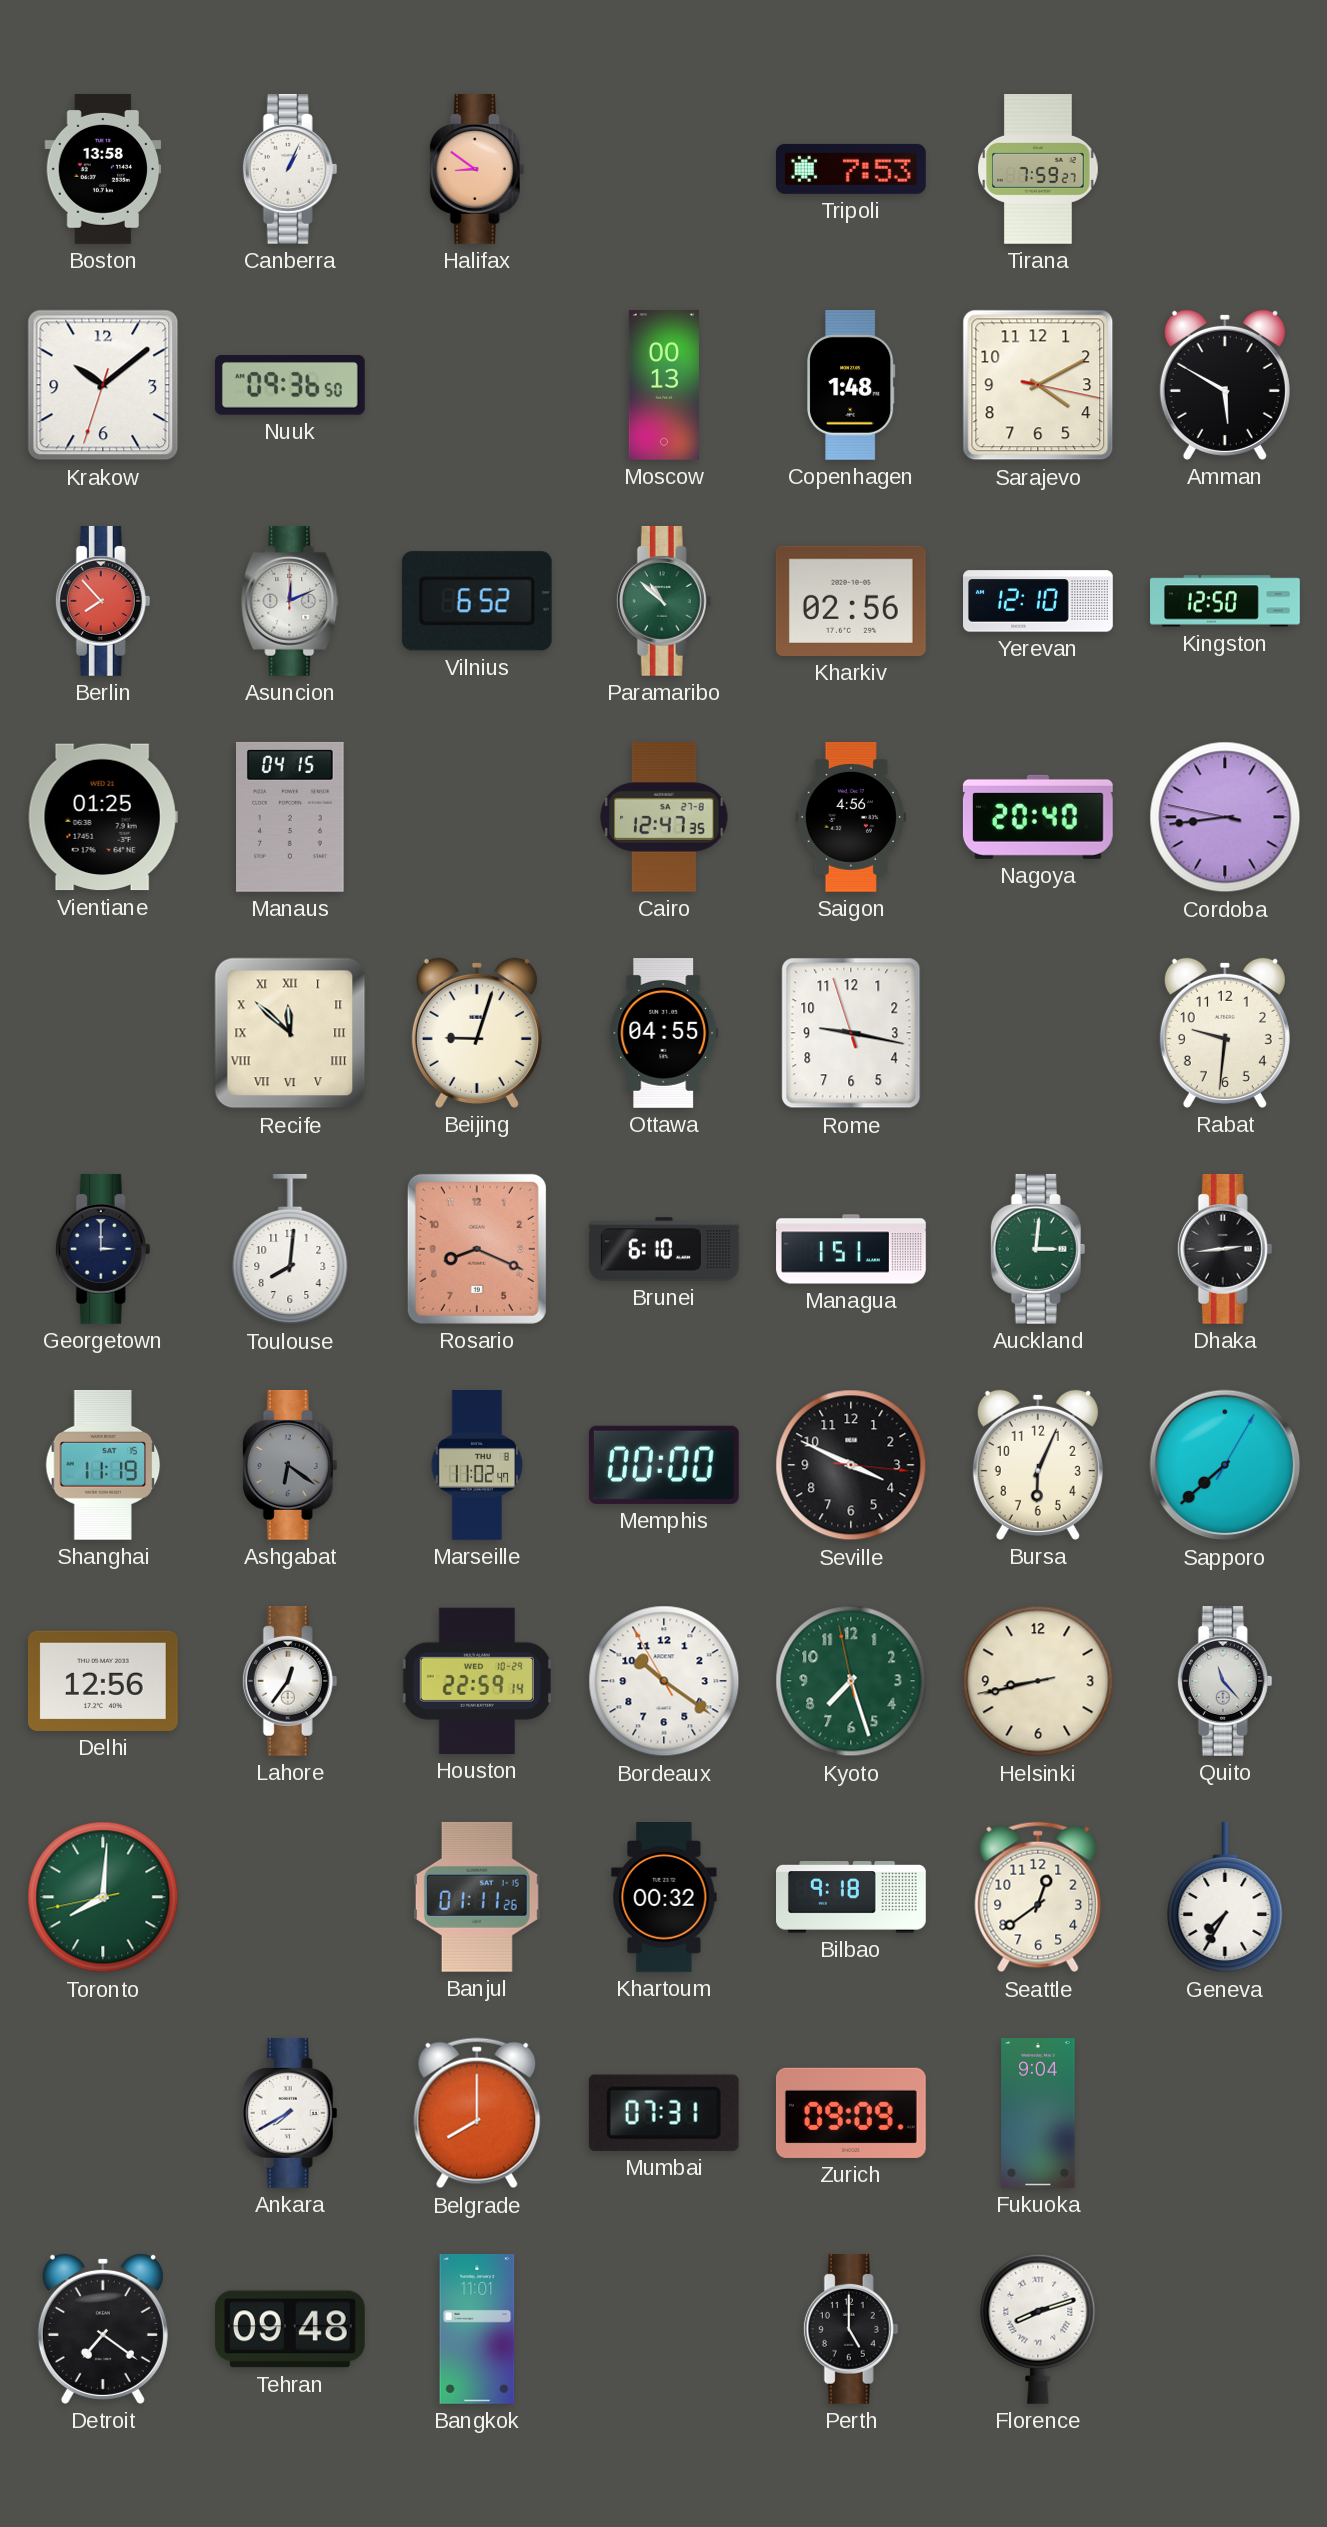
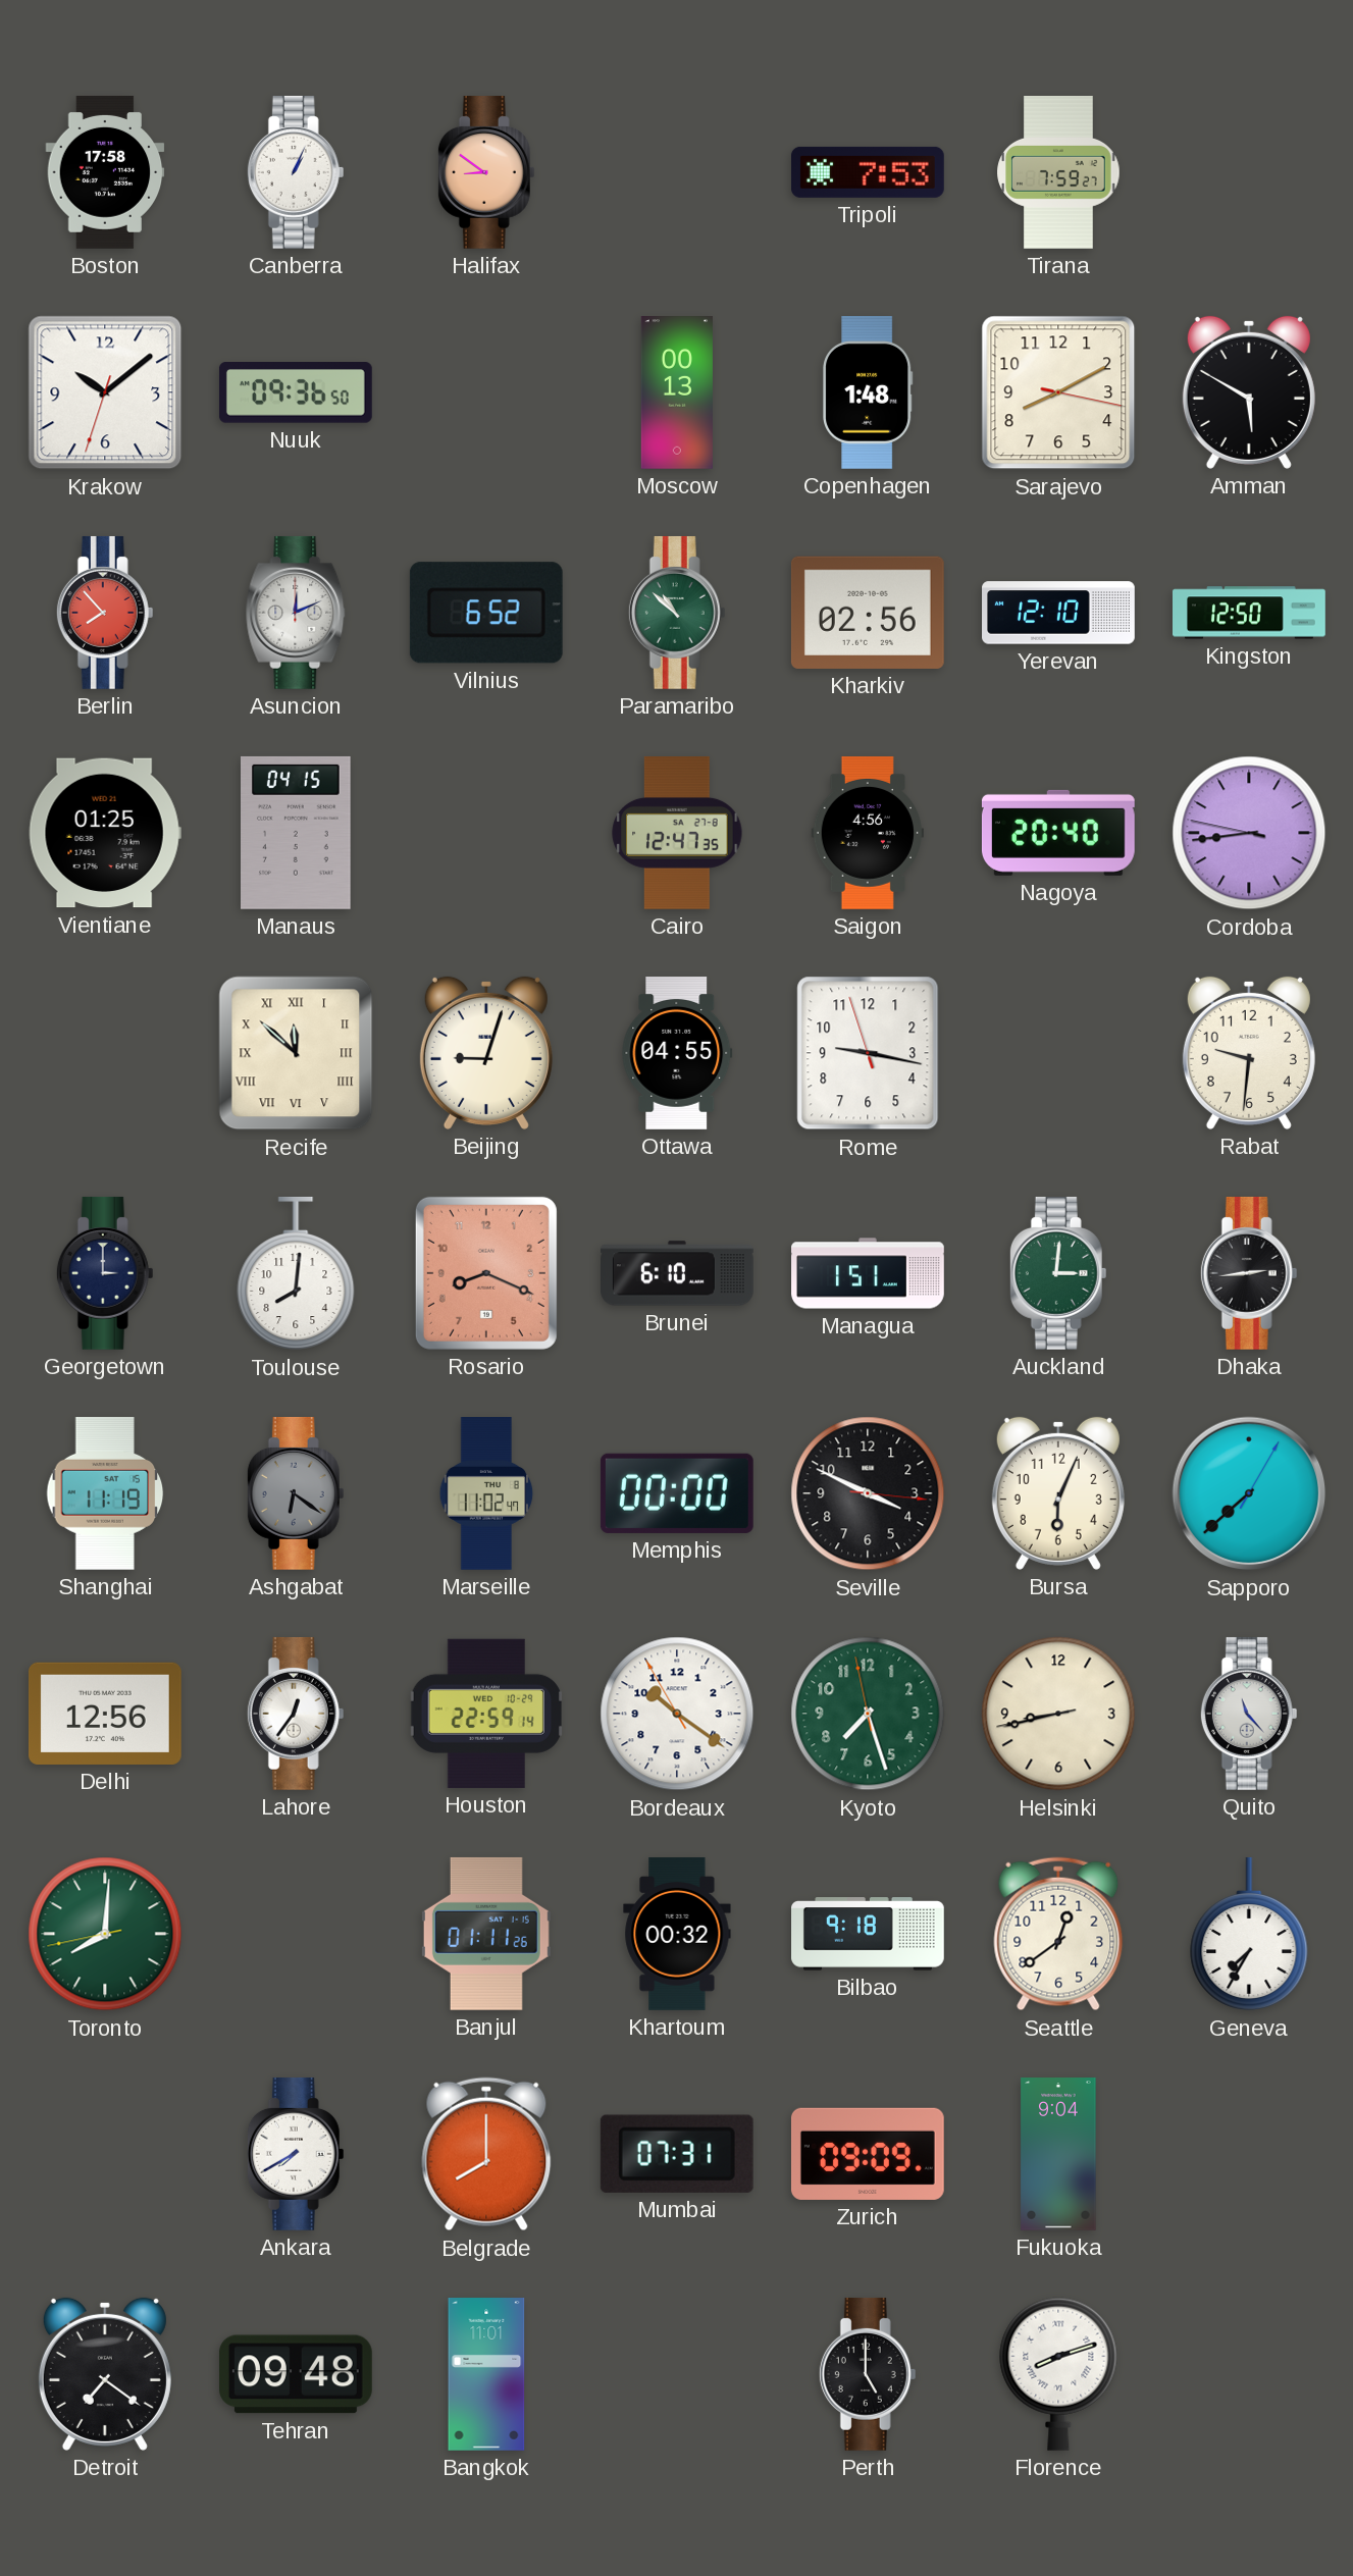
Boston: 13:58 -> 17:58
Sarajevo: 4:10 -> 8:10
